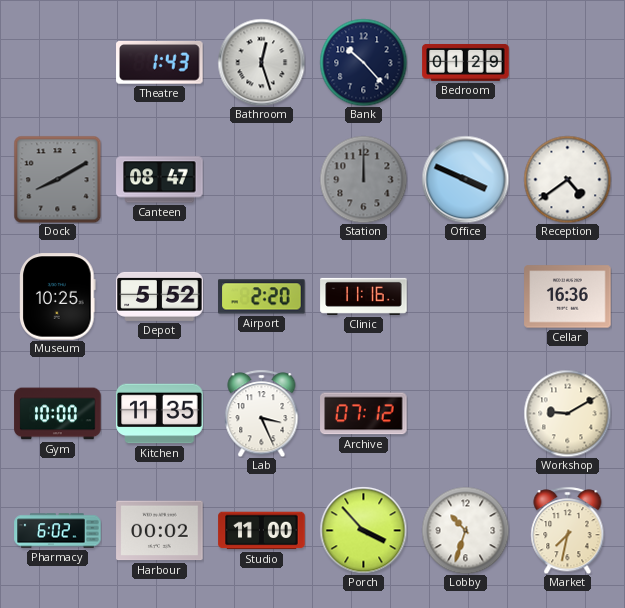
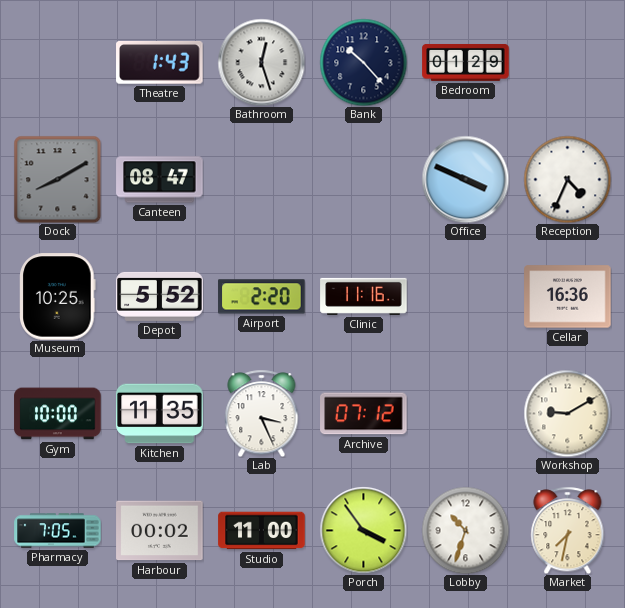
Station: 12:00 -> none
Reception: 4:39 -> 4:34
Pharmacy: 6:02 -> 7:05
Porch: 3:53 -> 3:54
